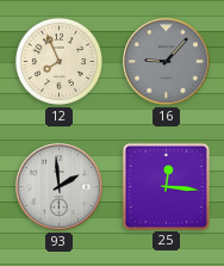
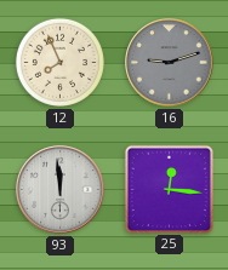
16: 9:07 -> 9:12
93: 1:59 -> 11:59
